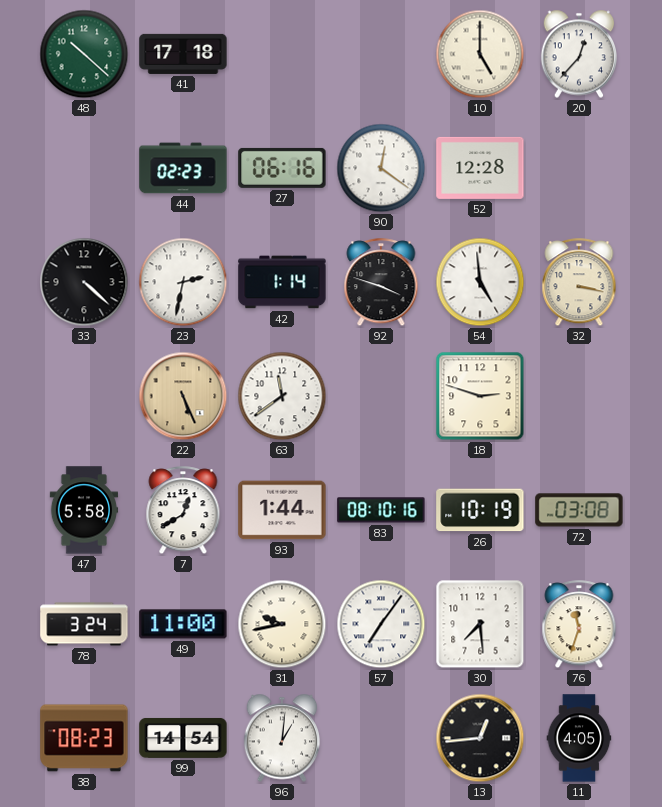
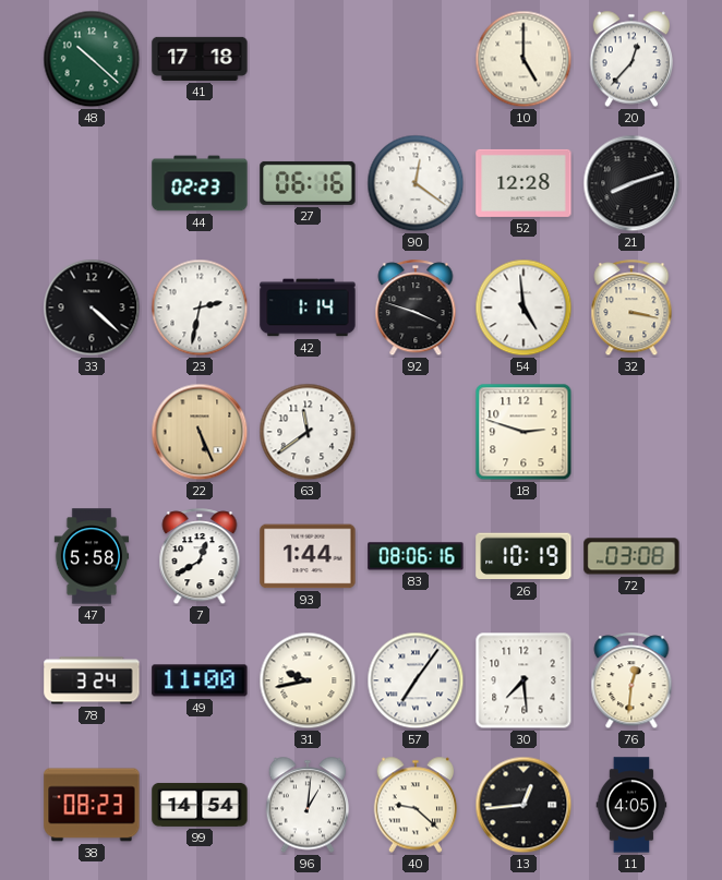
21: none -> 8:12
83: 08:10 -> 08:06
76: 11:33 -> 12:31
40: none -> 9:22
